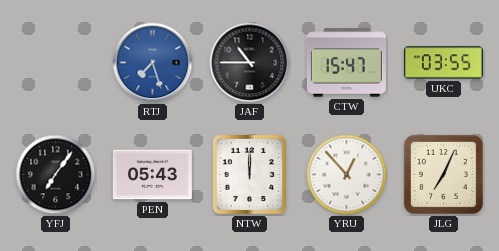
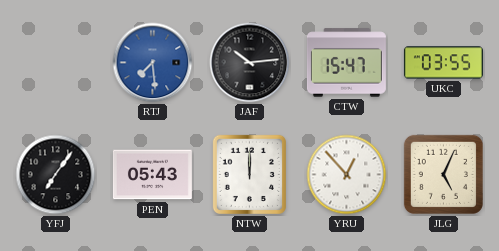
RTJ: 7:27 -> 7:29
JAF: 10:45 -> 10:14
JLG: 7:04 -> 5:04
